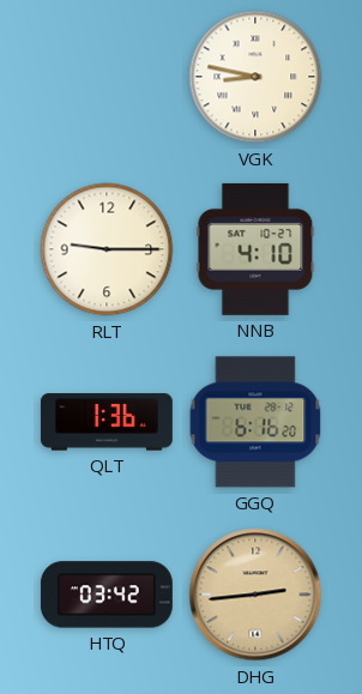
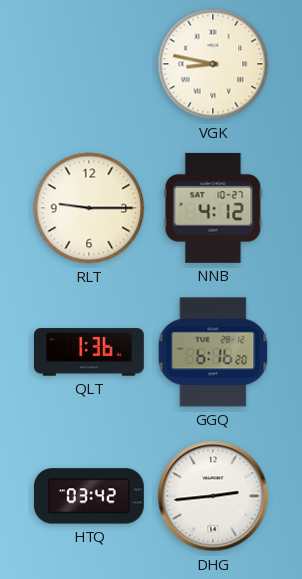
NNB: 4:10 -> 4:12
DHG dial: champagne -> white
